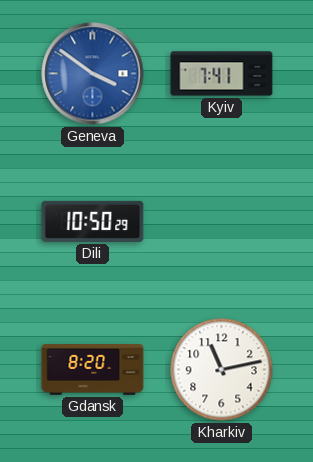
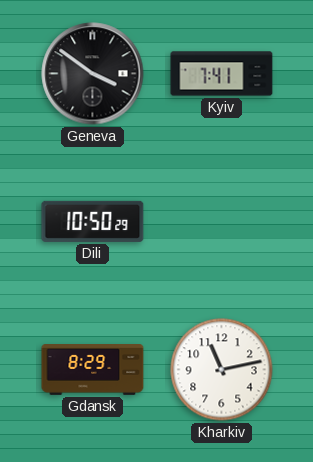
Geneva dial: blue -> black
Gdansk: 8:20 -> 8:29
